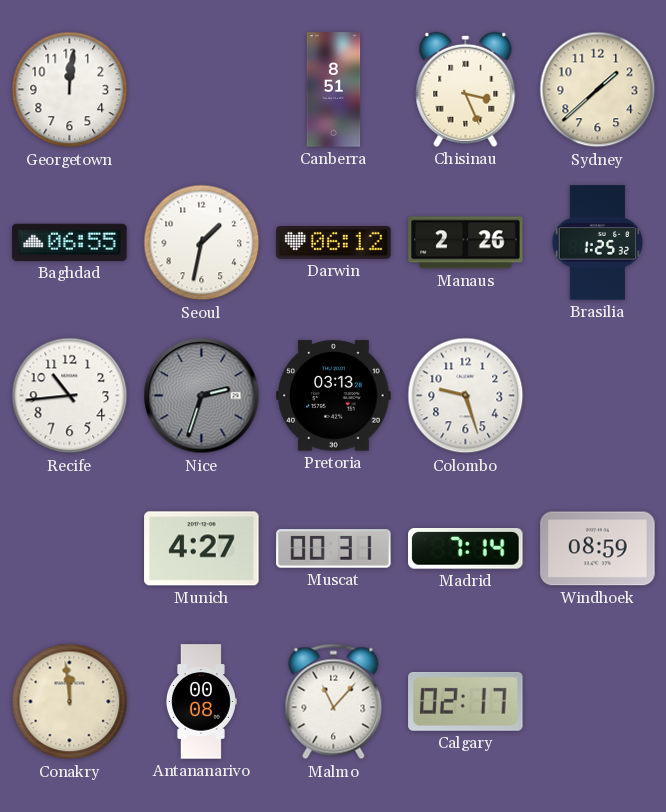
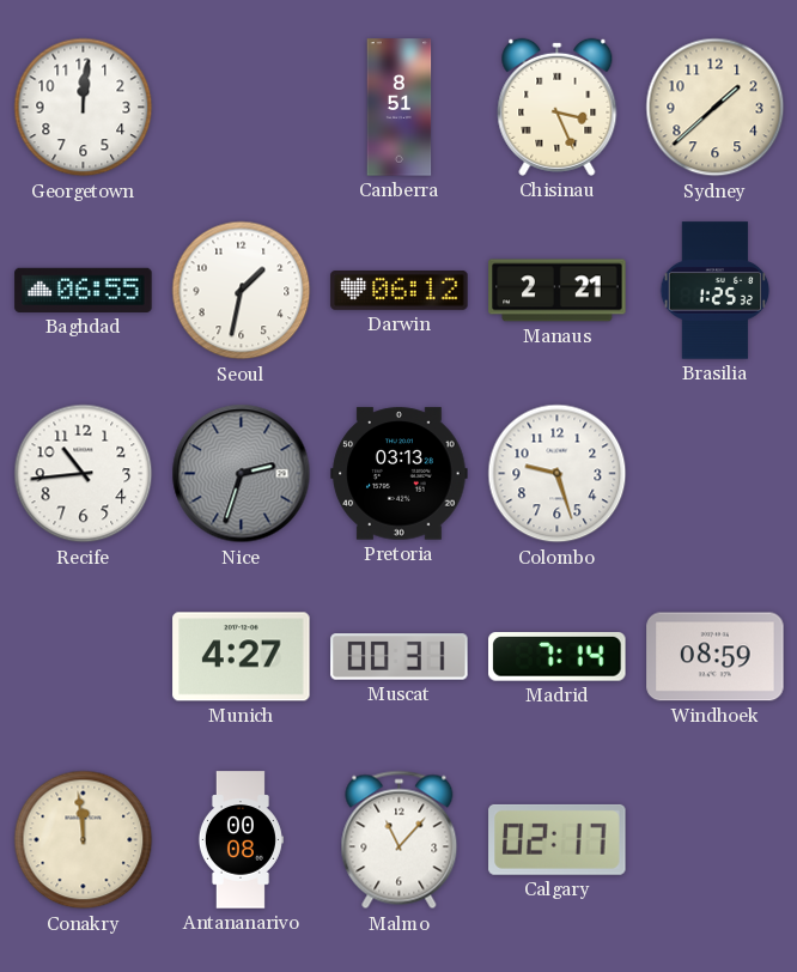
Manaus: 2:26 -> 2:21
